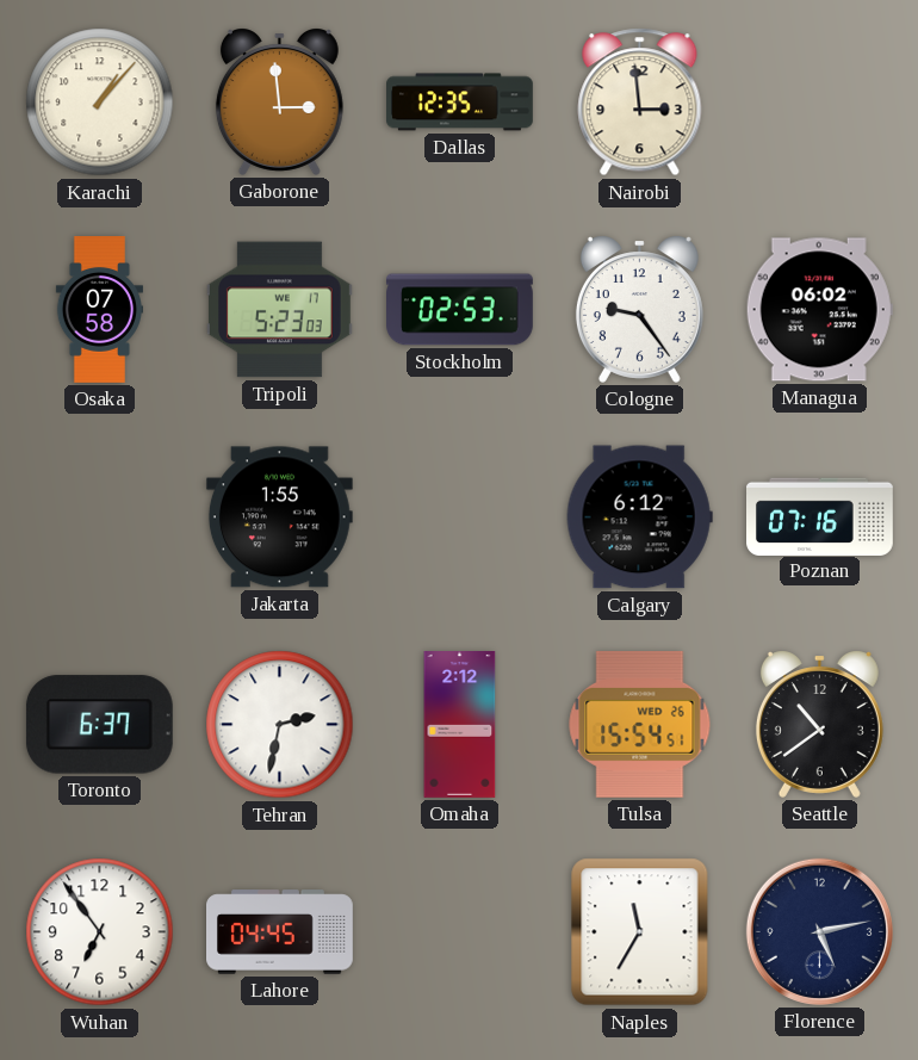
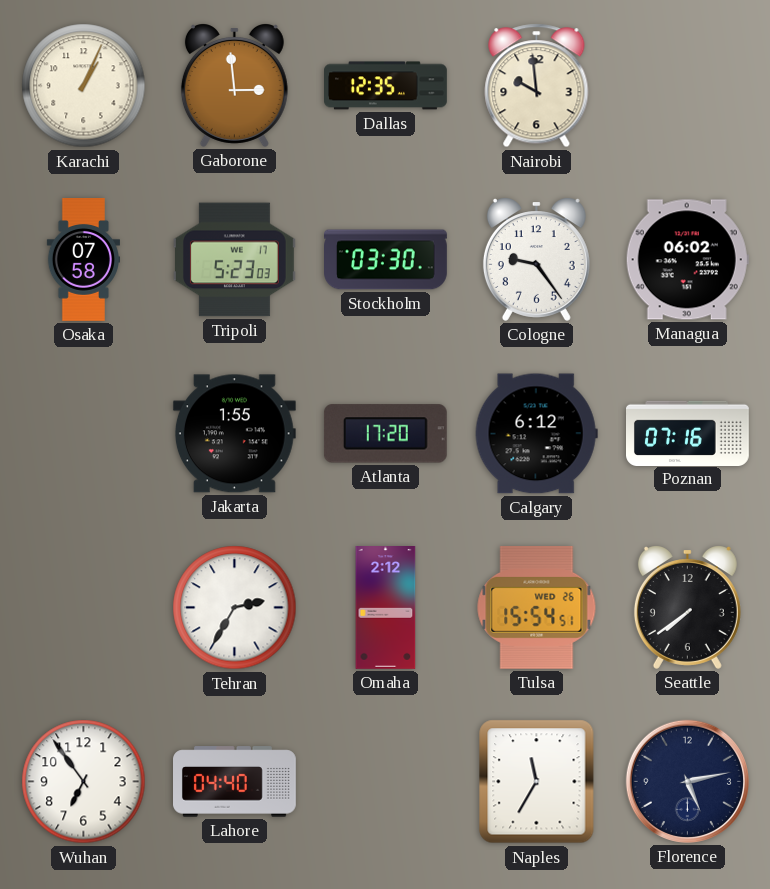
Karachi: 1:07 -> 1:04
Nairobi: 2:59 -> 9:59
Stockholm: 02:53 -> 03:30
Atlanta: none -> 17:20
Toronto: 6:37 -> none
Tehran: 2:32 -> 2:35
Seattle: 10:39 -> 7:39
Lahore: 04:45 -> 04:40
